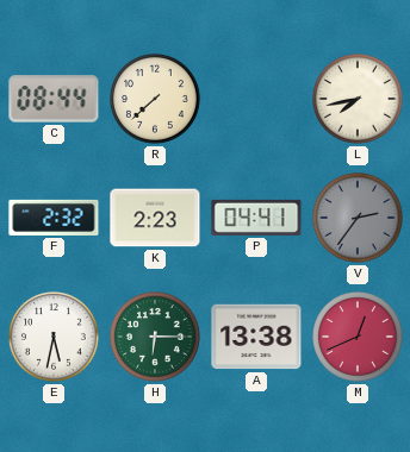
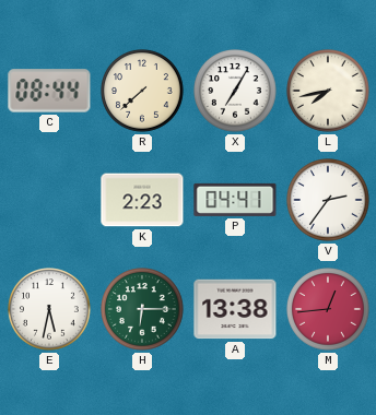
X: none -> 7:05
F: 2:32 -> none
V dial: grey -> white
M: 12:41 -> 12:44
